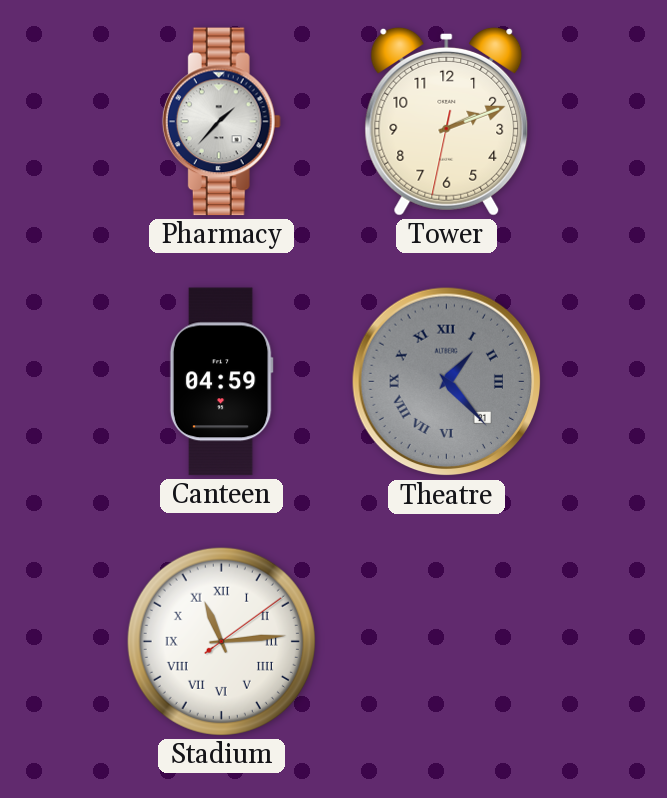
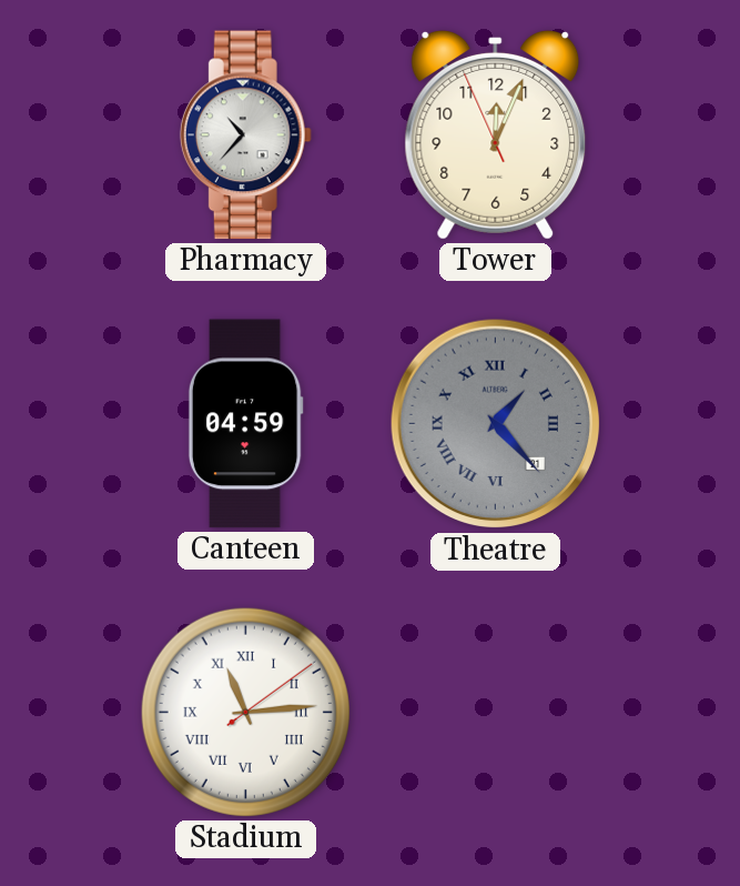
Pharmacy: 1:37 -> 10:37
Tower: 2:11 -> 12:03
